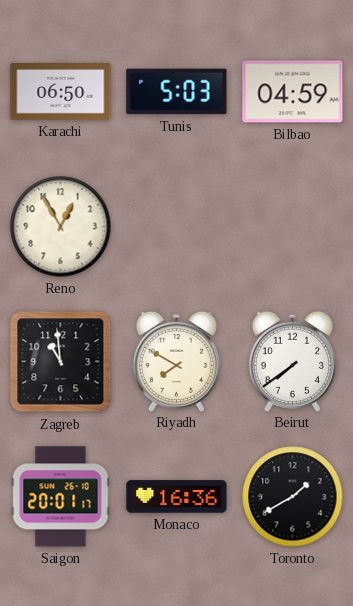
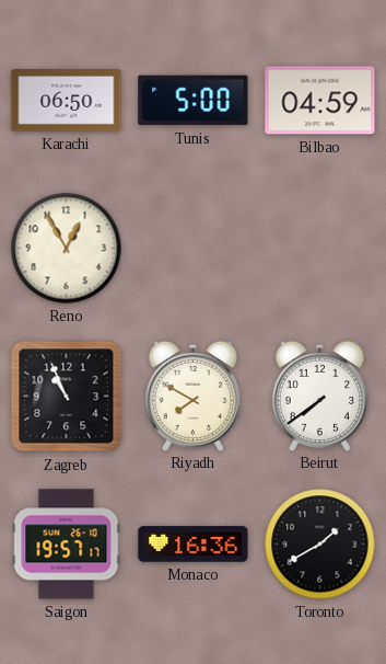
Tunis: 5:03 -> 5:00
Zagreb: 10:59 -> 10:56
Saigon: 20:01 -> 19:57
